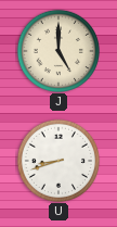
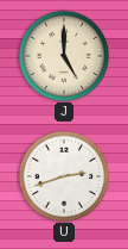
U: 8:42 -> 2:42
